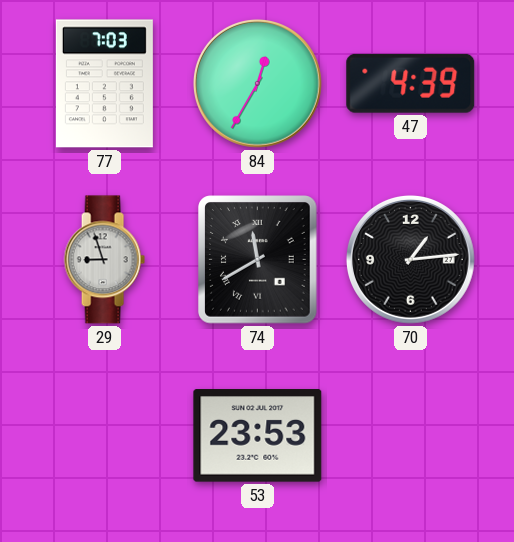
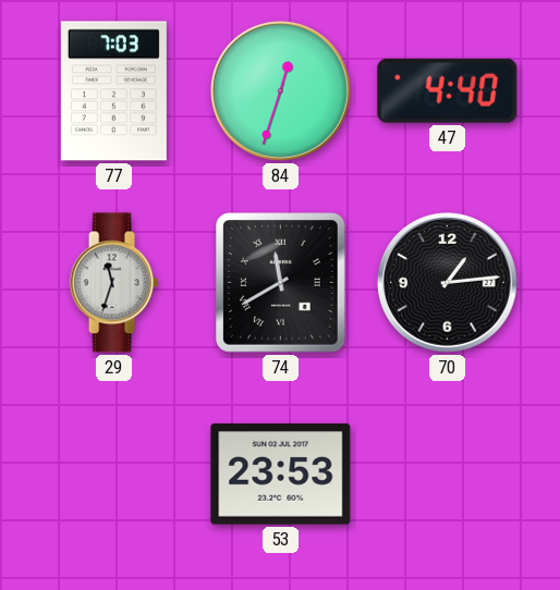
84: 12:35 -> 12:33
47: 4:39 -> 4:40
29: 8:57 -> 11:33
